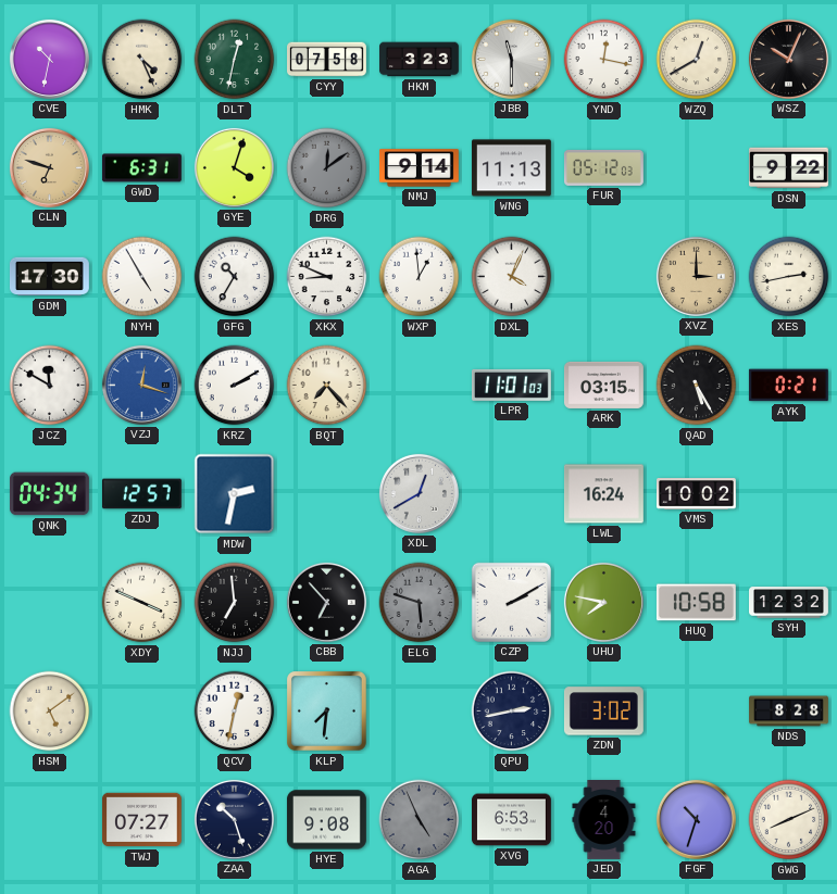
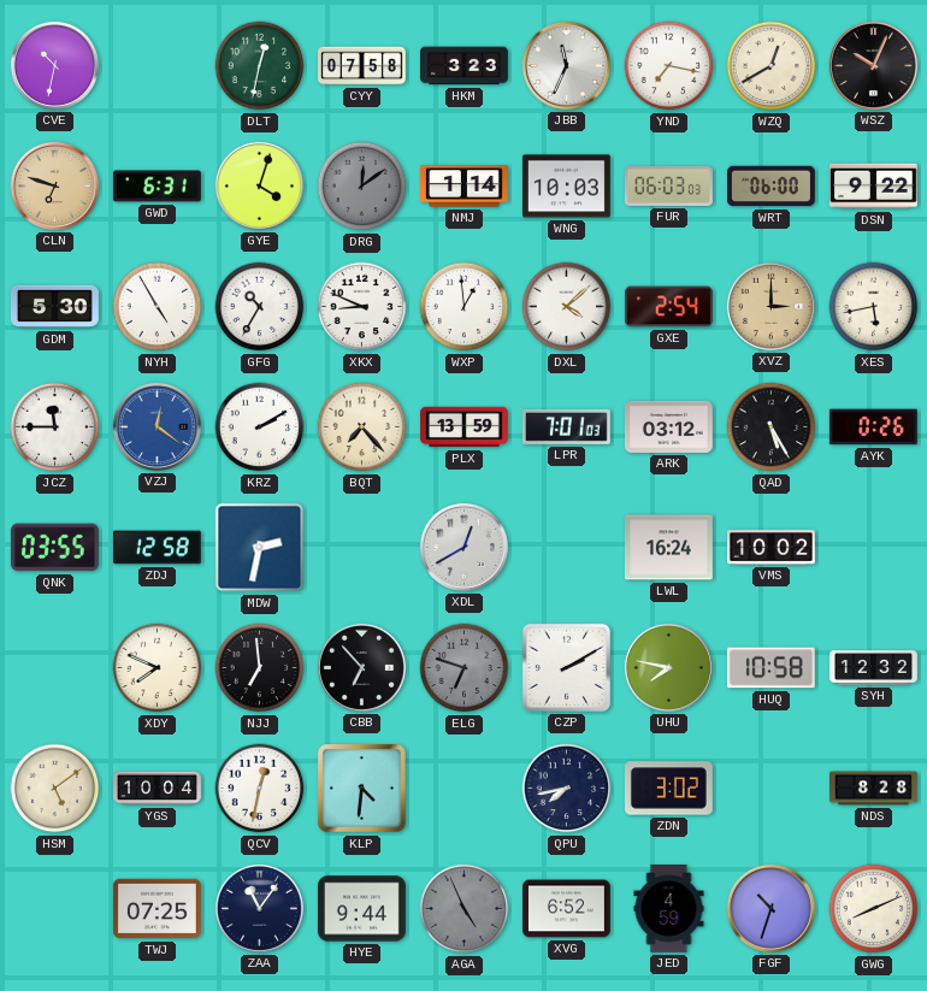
HMK: 4:26 -> none
JBB: 11:30 -> 11:34
YND: 12:17 -> 7:17
NMJ: 9:14 -> 1:14
WNG: 11:13 -> 10:03
FUR: 05:12 -> 06:03
WRT: none -> 06:00
GDM: 17:30 -> 5:30
DXL: 4:04 -> 4:08
GXE: none -> 2:54
XES: 2:43 -> 5:43
JCZ: 11:50 -> 11:45
VZJ: 12:18 -> 12:21
PLX: none -> 13:59
LPR: 11:01 -> 7:01
ARK: 03:15 -> 03:12
AYK: 0:21 -> 0:26
QNK: 04:34 -> 03:55
ZDJ: 12:57 -> 12:58
XDY: 3:49 -> 7:49
ELG: 5:48 -> 6:48
YGS: none -> 10:04
KLP: 7:31 -> 4:31
QPU: 2:43 -> 7:43
TWJ: 07:27 -> 07:25
ZAA: 10:27 -> 11:06
HYE: 9:08 -> 9:44
XVG: 6:53 -> 6:52
JED: 4:20 -> 4:59
